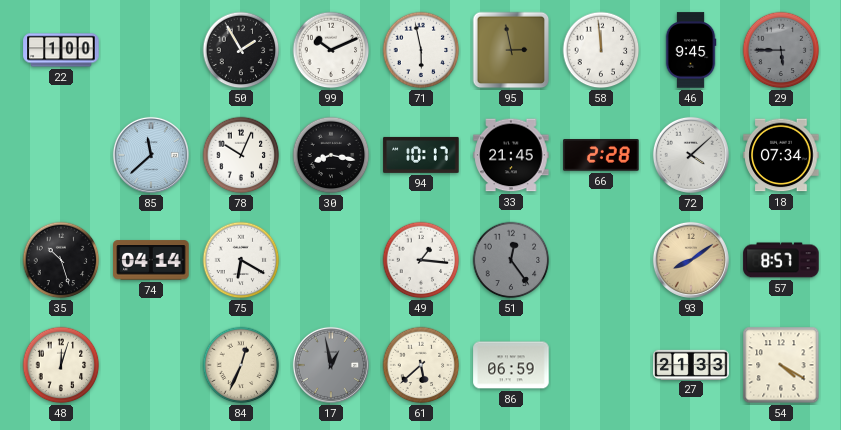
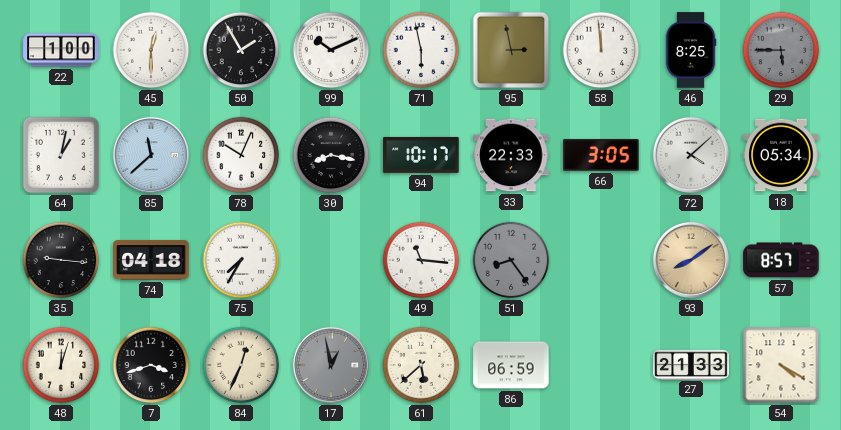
45: none -> 12:30
46: 9:45 -> 8:25
64: none -> 1:02
33: 21:45 -> 22:33
66: 2:28 -> 3:05
18: 07:34 -> 05:34
35: 10:27 -> 9:16
74: 04:14 -> 04:18
75: 6:20 -> 7:35
49: 1:16 -> 11:16
51: 12:24 -> 8:24
7: none -> 3:42
